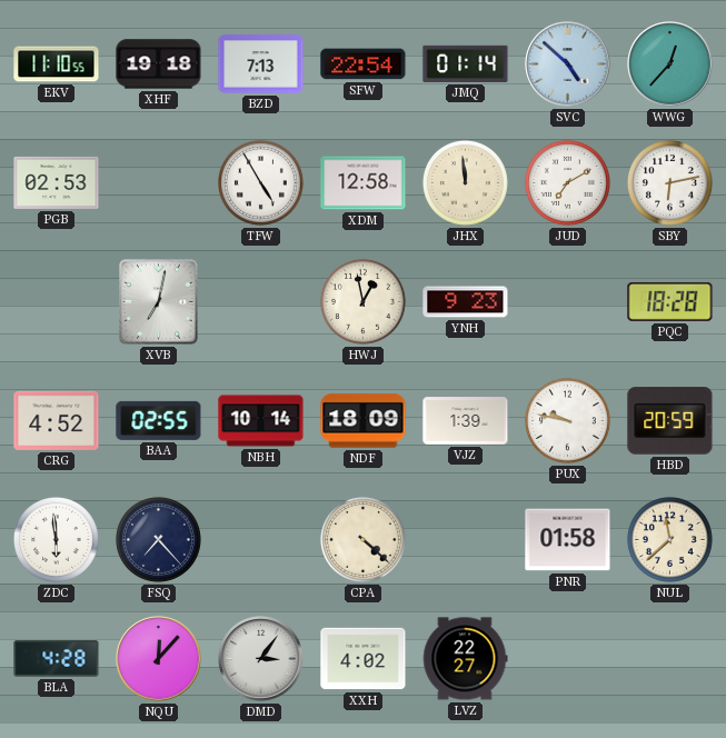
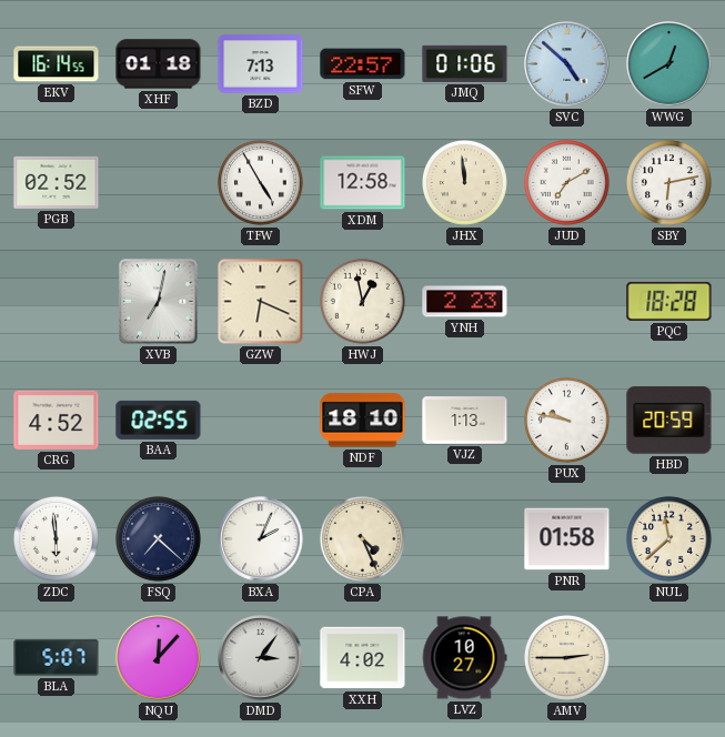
EKV: 11:10 -> 16:14
XHF: 19:18 -> 01:18
SFW: 22:54 -> 22:57
JMQ: 01:14 -> 01:06
WWG: 12:37 -> 12:40
PGB: 02:53 -> 02:52
GZW: none -> 6:19
YNH: 9:23 -> 2:23
NBH: 10:14 -> none
NDF: 18:09 -> 18:10
VJZ: 1:39 -> 1:13
FSQ: 7:23 -> 7:22
BXA: none -> 2:04
CPA: 4:22 -> 4:26
BLA: 4:28 -> 5:07
LVZ: 22:27 -> 10:27
AMV: none -> 2:45
